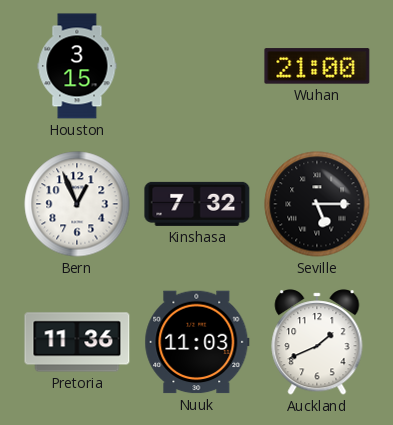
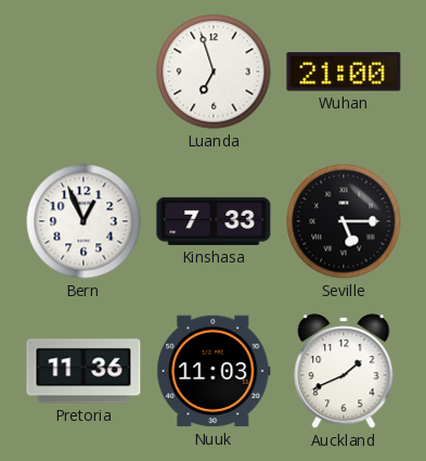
Houston: 3:15 -> none
Luanda: none -> 6:57
Kinshasa: 7:32 -> 7:33
